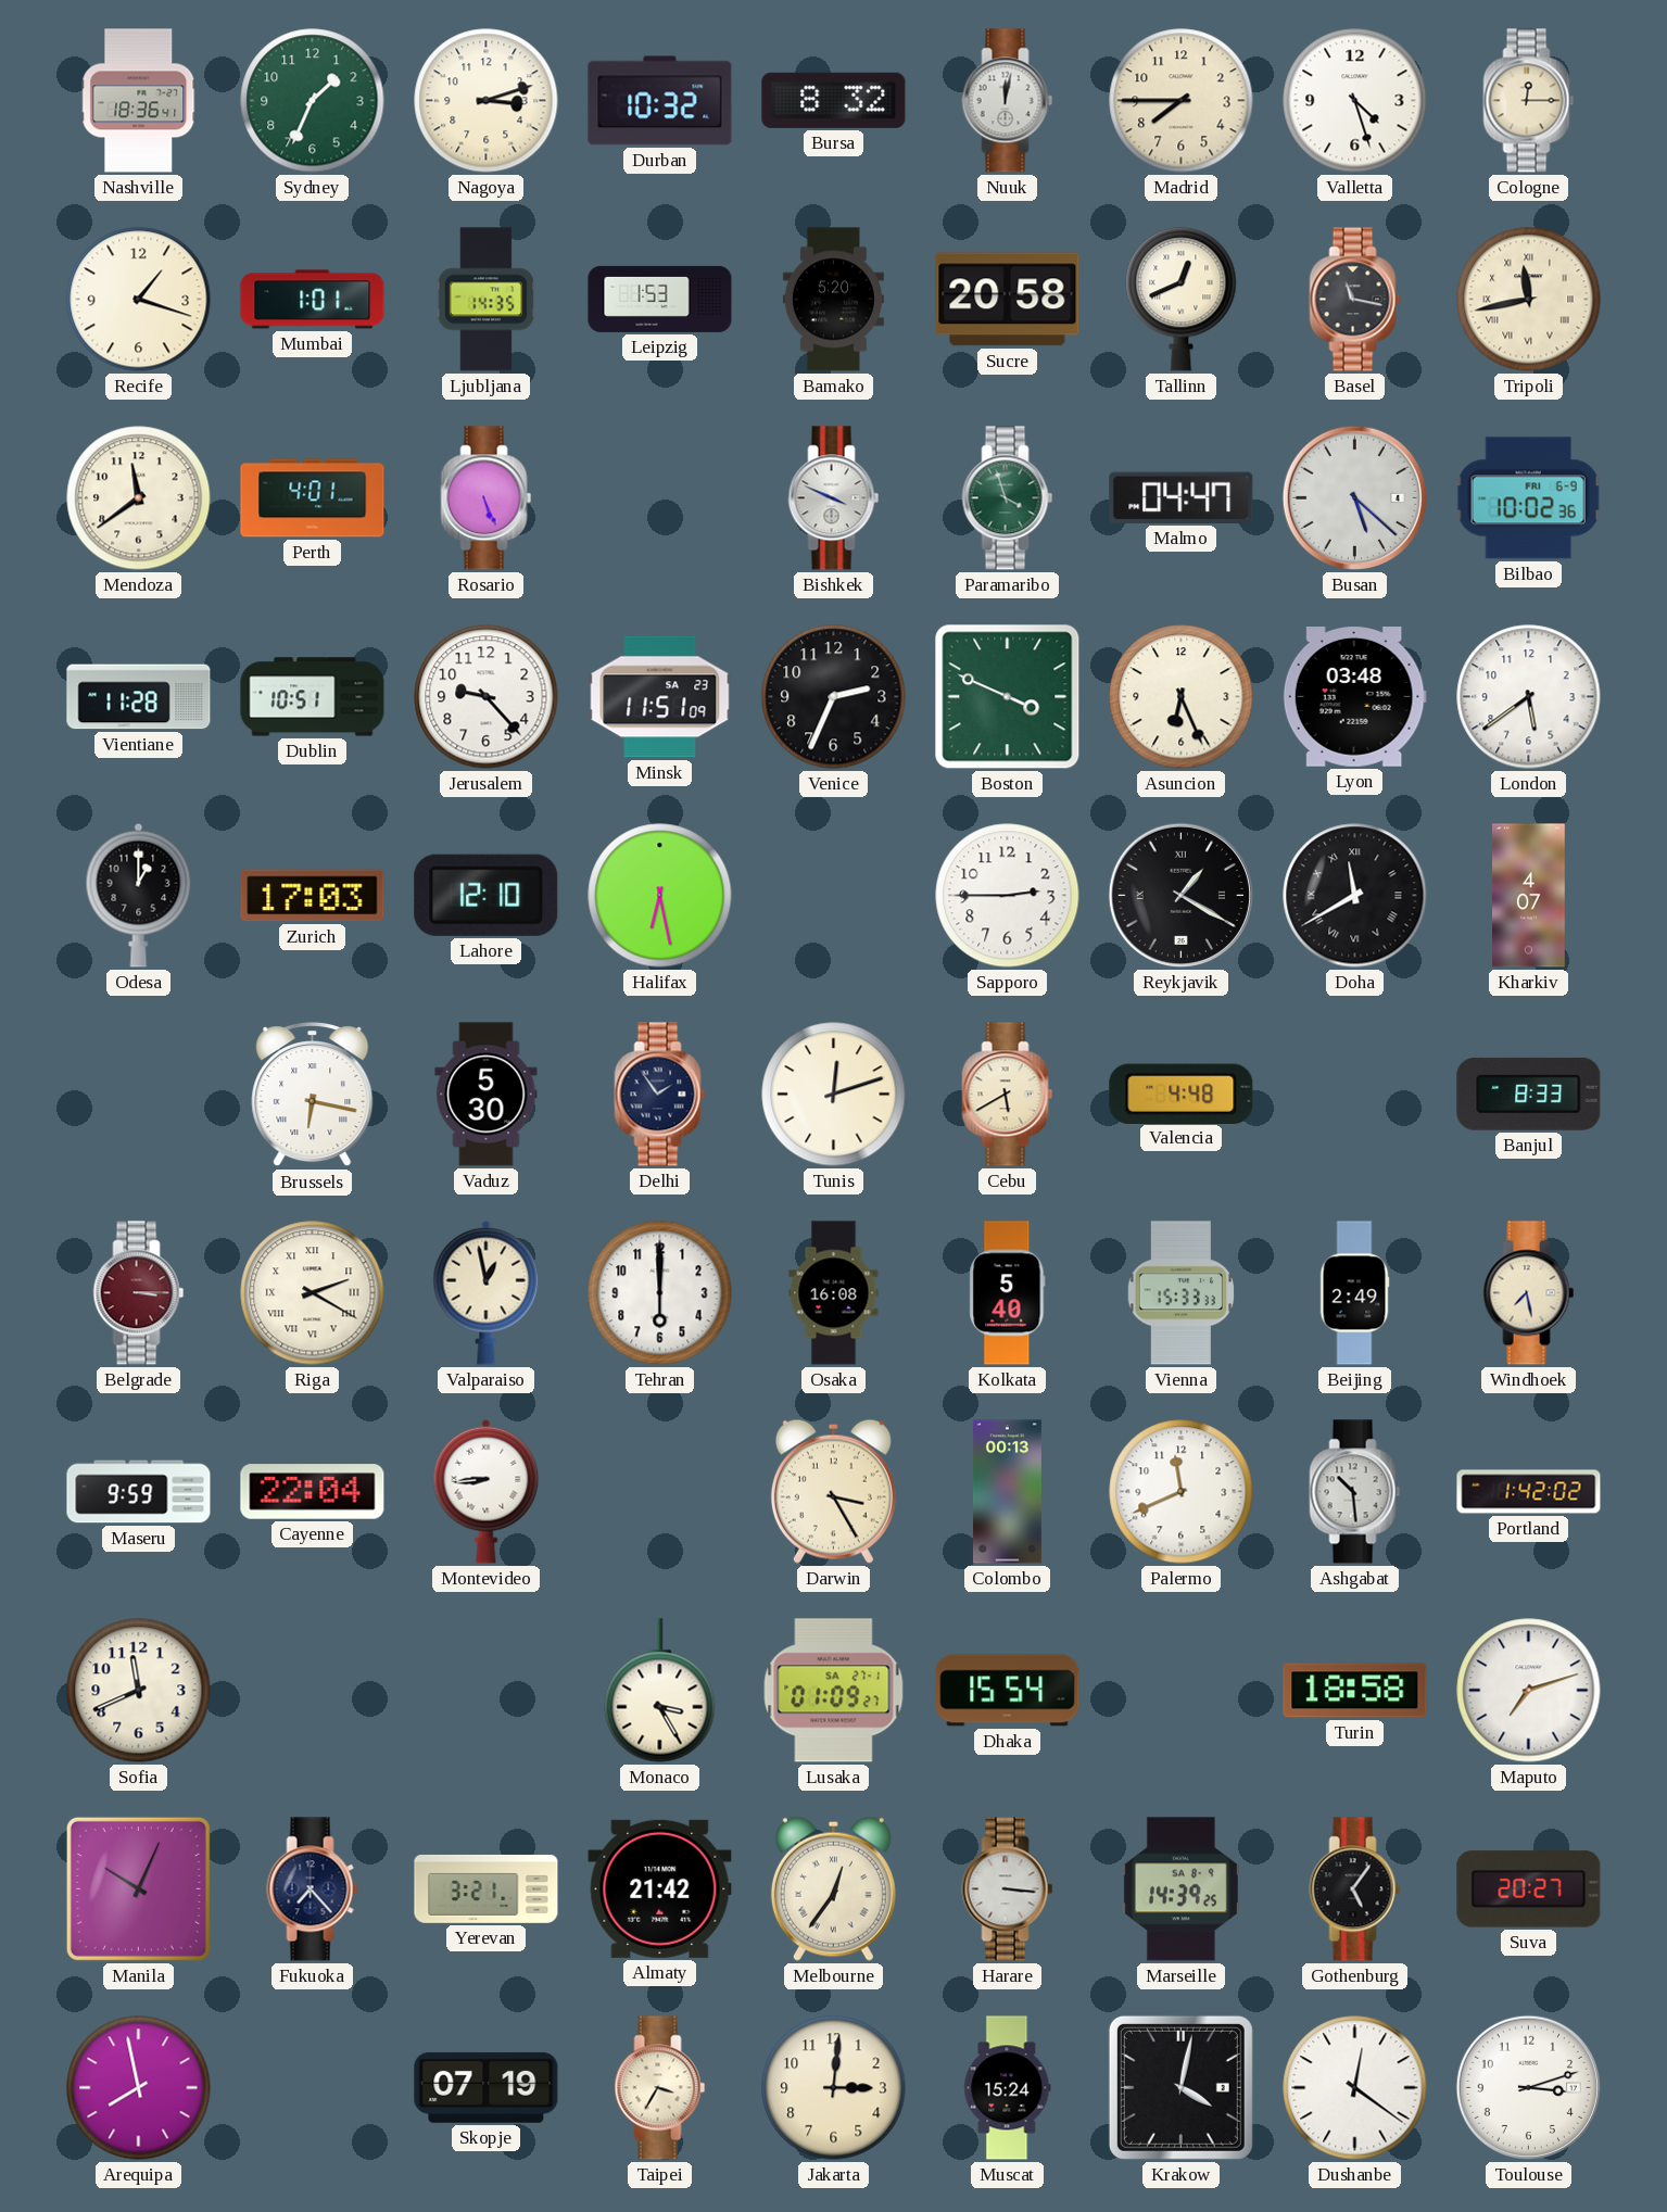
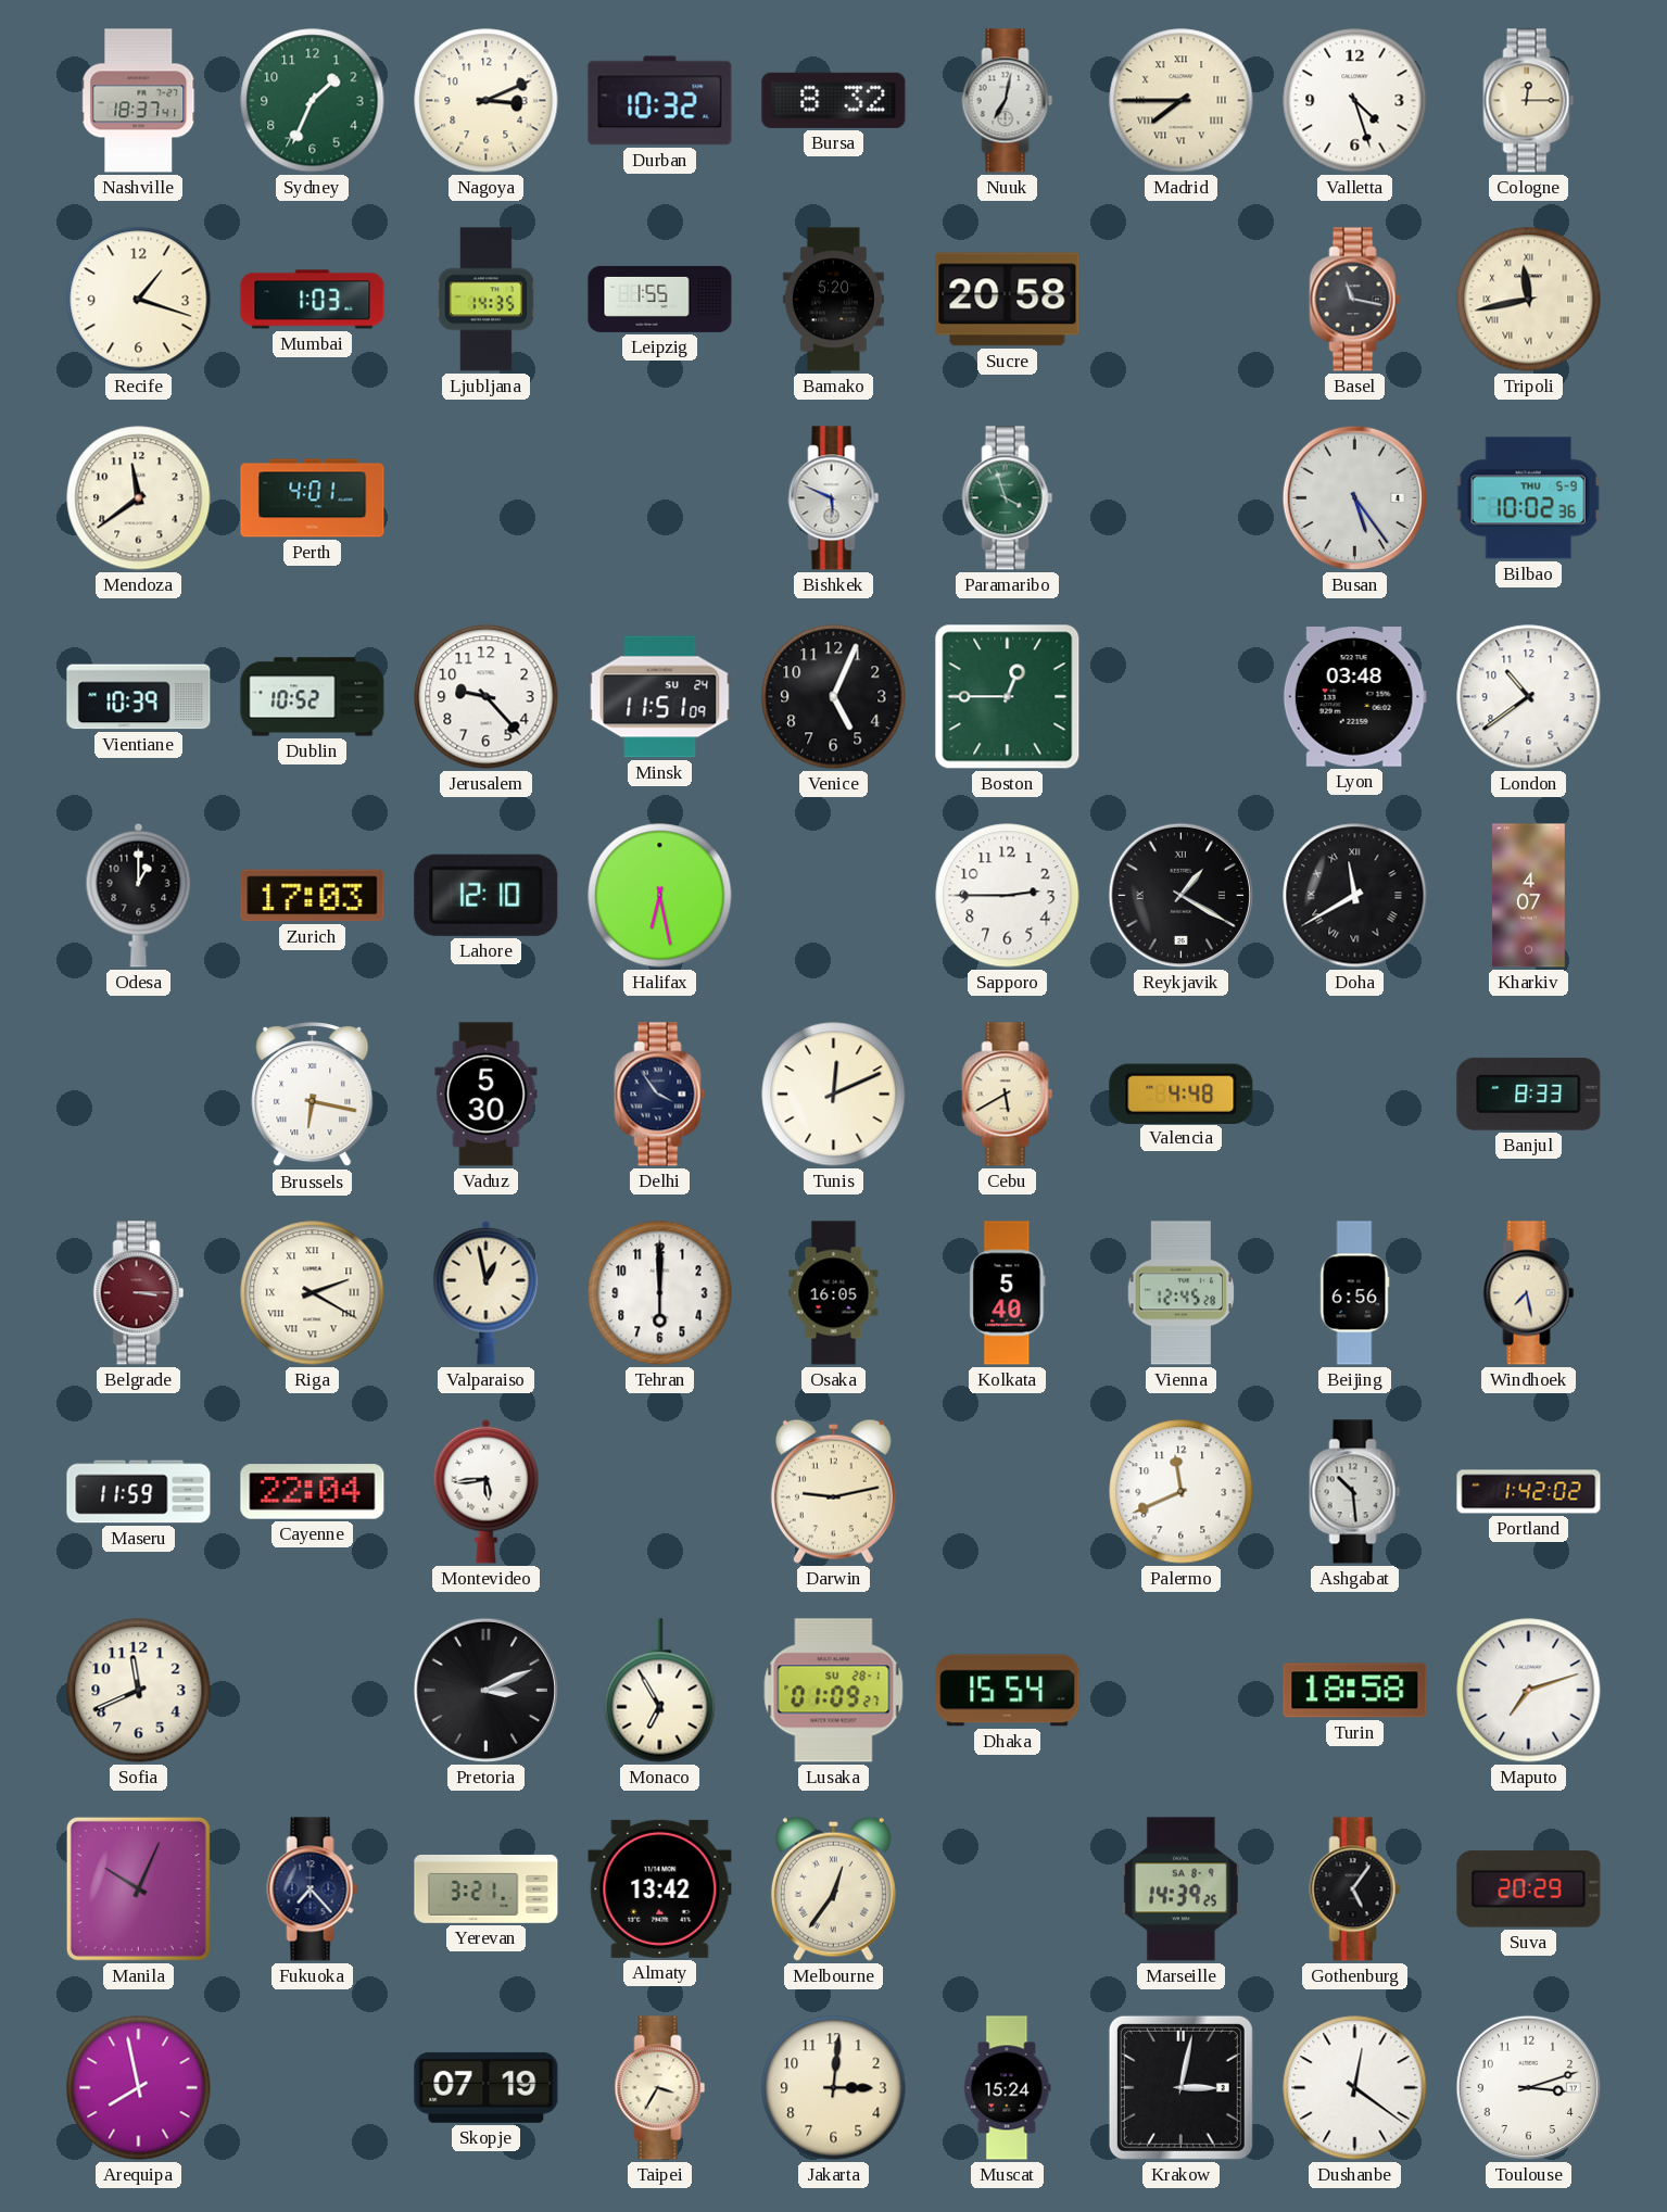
Nashville: 18:36 -> 18:37
Nagoya: 3:12 -> 3:11
Nuuk: 12:02 -> 7:02
Madrid numerals: Arabic -> Roman
Mumbai: 1:01 -> 1:03
Leipzig: 1:53 -> 1:55
Tallinn: 12:41 -> none
Rosario: 5:26 -> none
Bishkek: 3:49 -> 5:49
Malmo: 04:47 -> none
Busan: 5:22 -> 5:24
Bilbao date: FRI 6-9 -> THU 5-9
Vientiane: 11:28 -> 10:39
Dublin: 10:51 -> 10:52
Minsk date: SA 23 -> SU 24
Venice: 2:34 -> 5:04
Boston: 3:49 -> 12:45
Asuncion: 6:26 -> none
London: 5:39 -> 10:39
Delhi: 1:54 -> 3:54
Tunis: 12:12 -> 12:11
Osaka: 16:08 -> 16:05
Vienna: 15:33 -> 12:45
Beijing: 2:49 -> 6:56
Maseru: 9:59 -> 11:59
Montevideo: 8:44 -> 5:44
Darwin: 3:25 -> 9:13
Colombo: 00:13 -> none
Pretoria: none -> 3:11
Monaco: 3:25 -> 6:55
Lusaka date: SA 27-1 -> SU 28-1
Almaty: 21:42 -> 13:42
Harare: 3:16 -> none
Suva: 20:27 -> 20:29
Krakow: 4:02 -> 3:02
